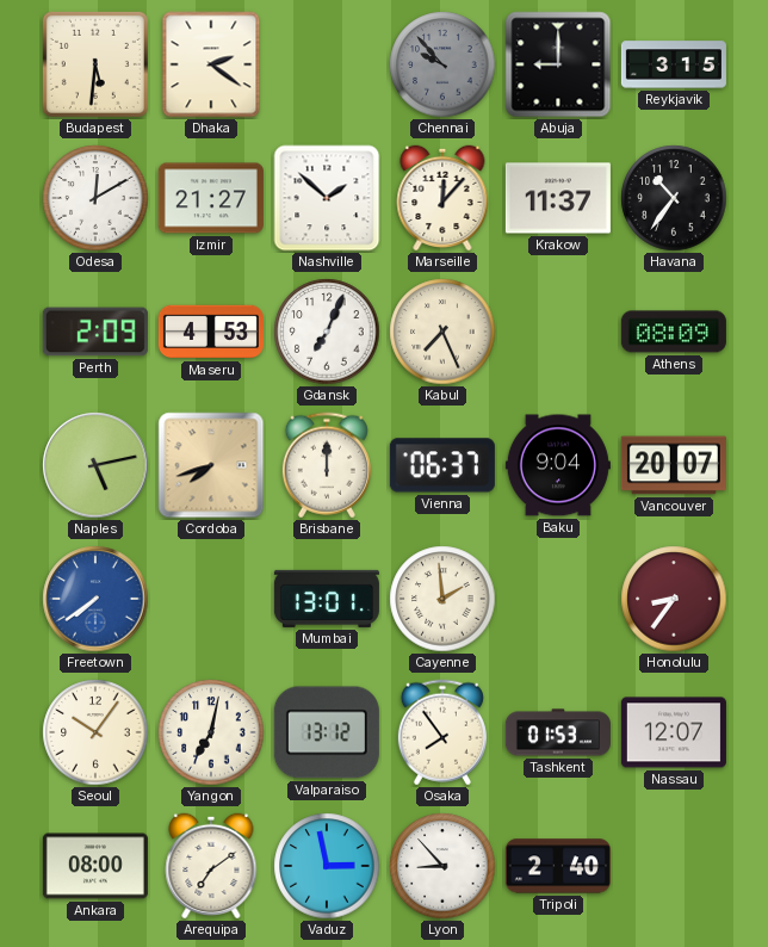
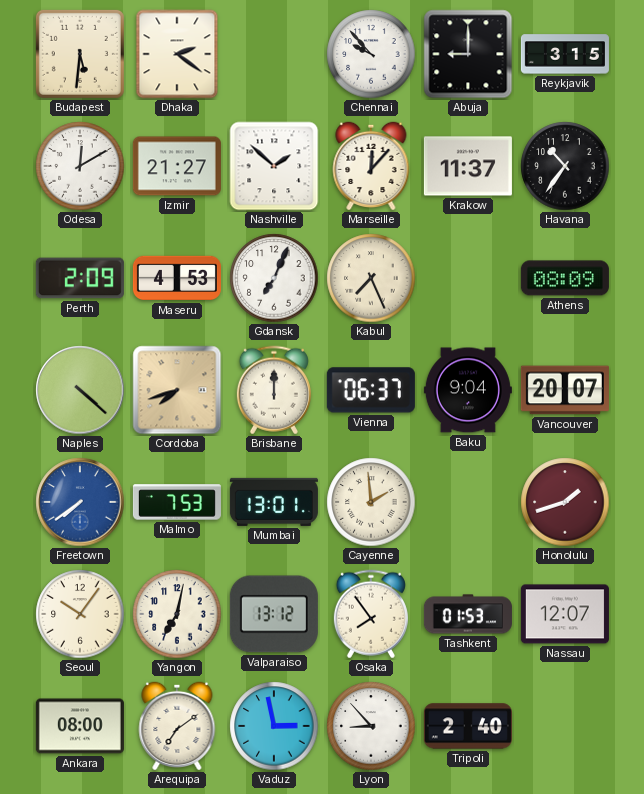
Chennai dial: grey -> white
Naples: 5:13 -> 4:22
Malmo: none -> 7:53
Honolulu: 8:36 -> 1:42
